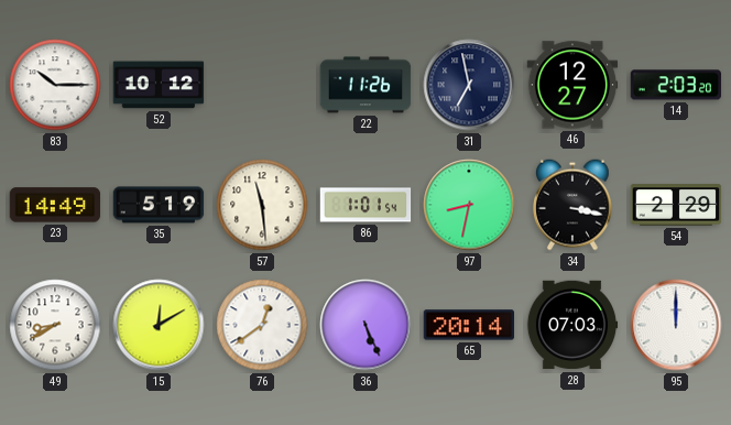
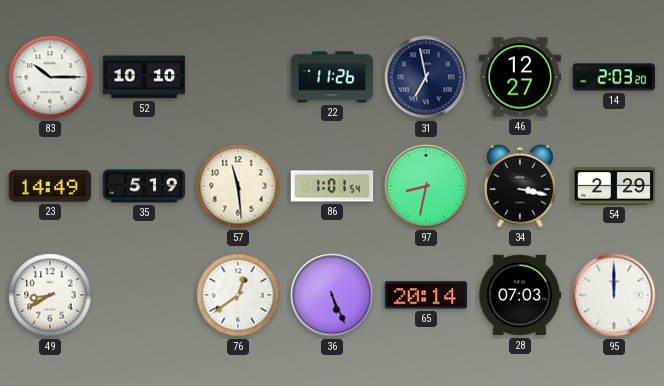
52: 10:12 -> 10:10
15: 12:10 -> none
